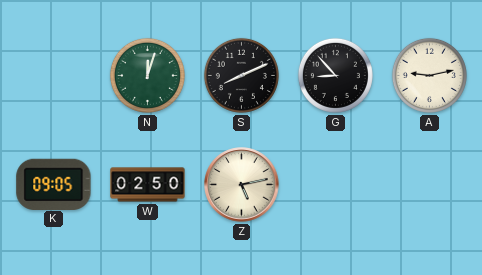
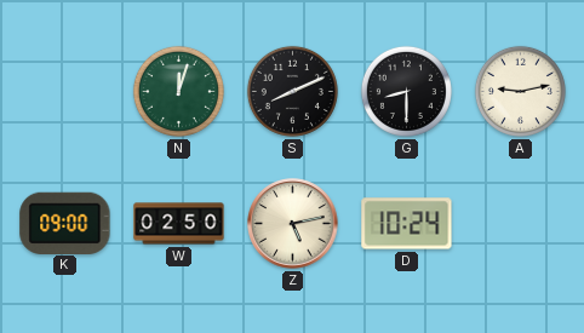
G: 8:53 -> 8:30
K: 09:05 -> 09:00
D: none -> 10:24
